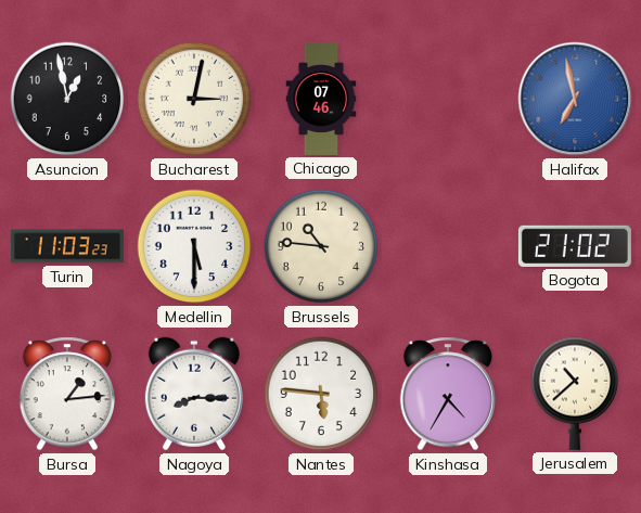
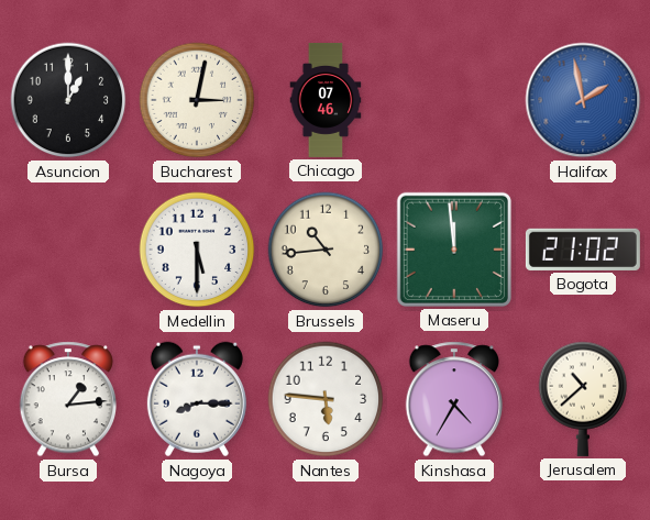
Asuncion: 12:58 -> 1:00
Halifax: 6:58 -> 1:58
Turin: 11:03 -> none
Brussels: 10:46 -> 10:44
Maseru: none -> 11:59
